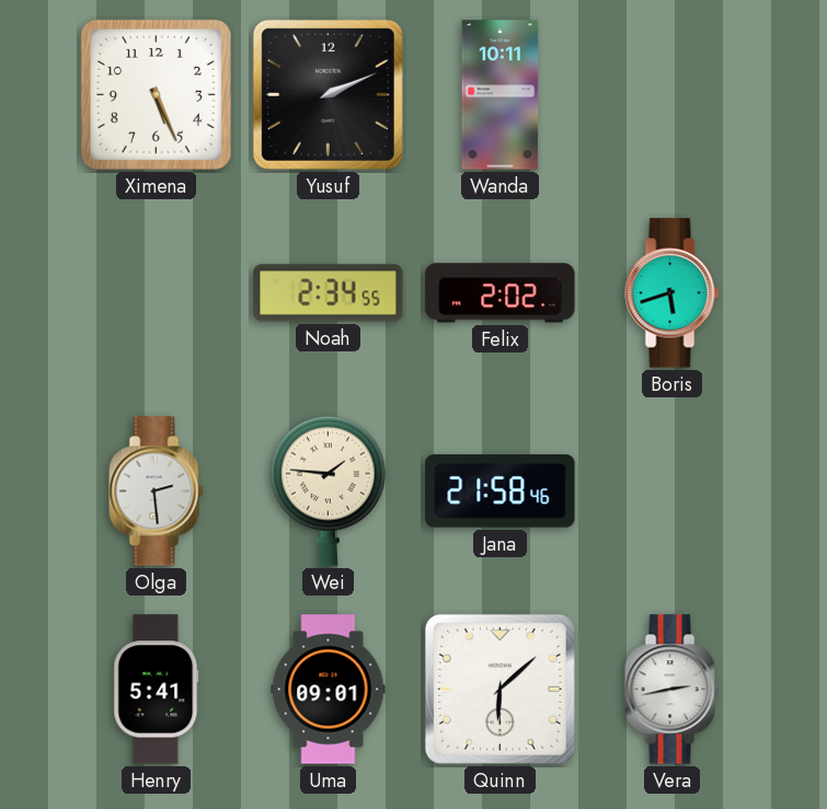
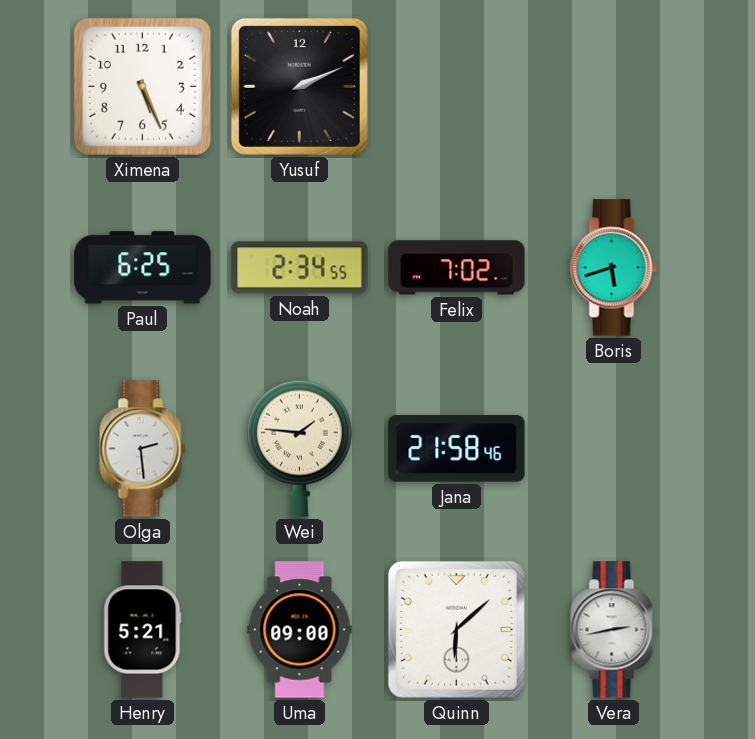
Wanda: 10:11 -> none
Paul: none -> 6:25
Felix: 2:02 -> 7:02
Henry: 5:41 -> 5:21
Uma: 09:01 -> 09:00
